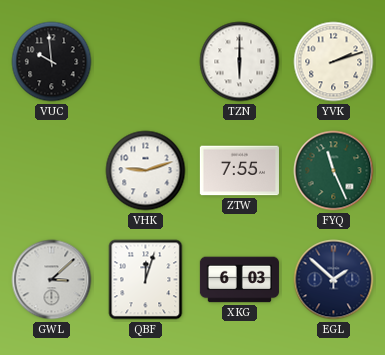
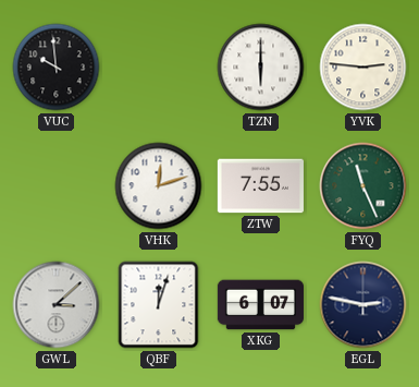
YVK: 2:12 -> 2:46
VHK: 9:12 -> 12:12
XKG: 6:03 -> 6:07
EGL: 1:52 -> 2:47
